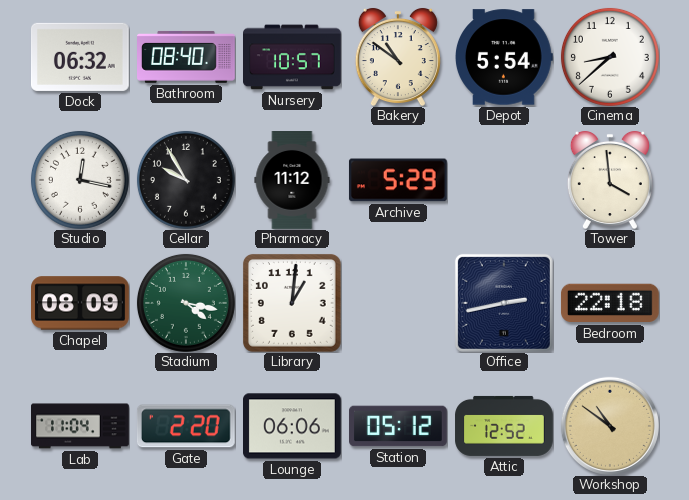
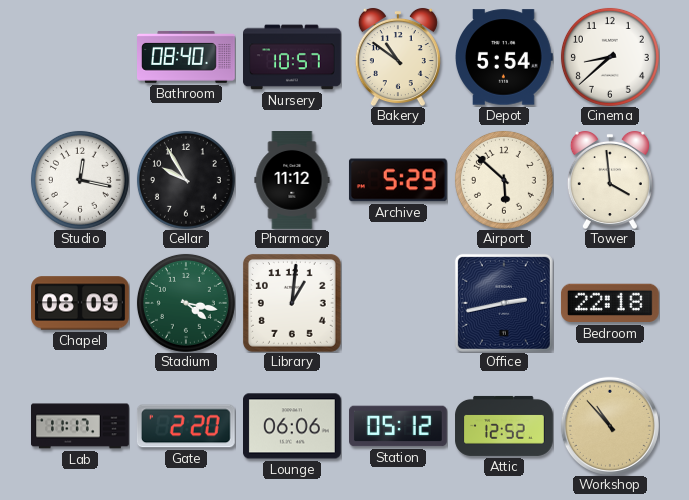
Dock: 06:32 -> none
Airport: none -> 5:52
Lab: 11:04 -> 11:17
Workshop: 10:51 -> 10:53
